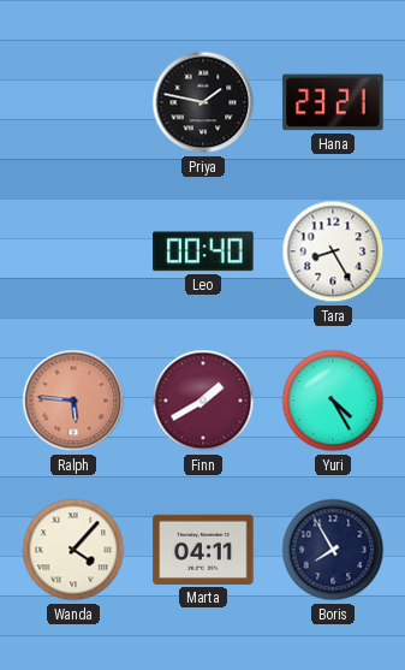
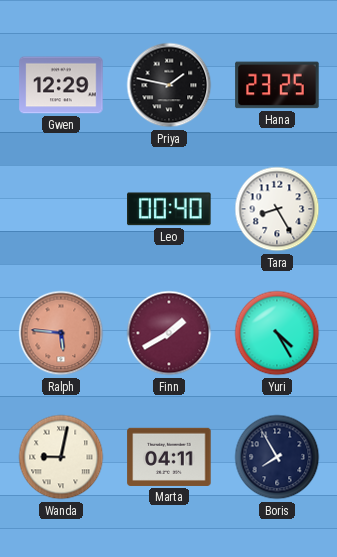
Gwen: none -> 12:29
Hana: 23:21 -> 23:25
Wanda: 4:07 -> 9:02
